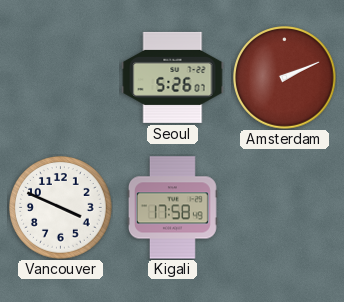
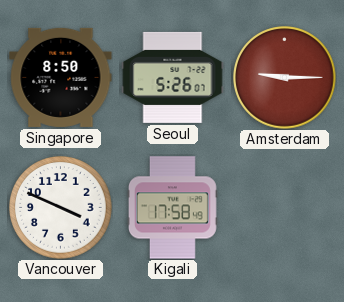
Singapore: none -> 8:50
Amsterdam: 2:11 -> 9:15
